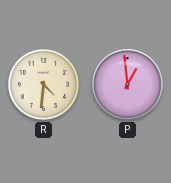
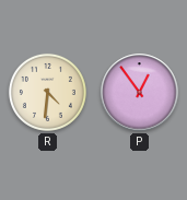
P: 12:59 -> 12:54
